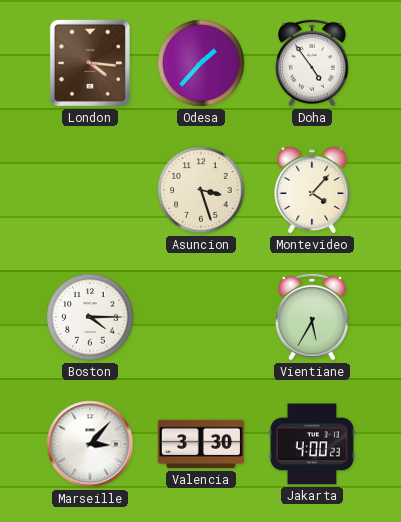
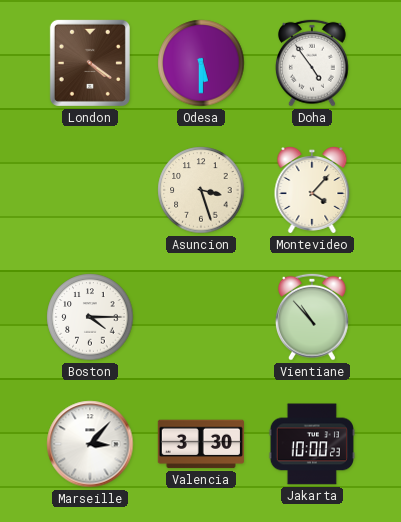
London: 4:16 -> 4:21
Odesa: 1:37 -> 5:30
Vientiane: 5:35 -> 10:53
Jakarta: 4:00 -> 10:00
